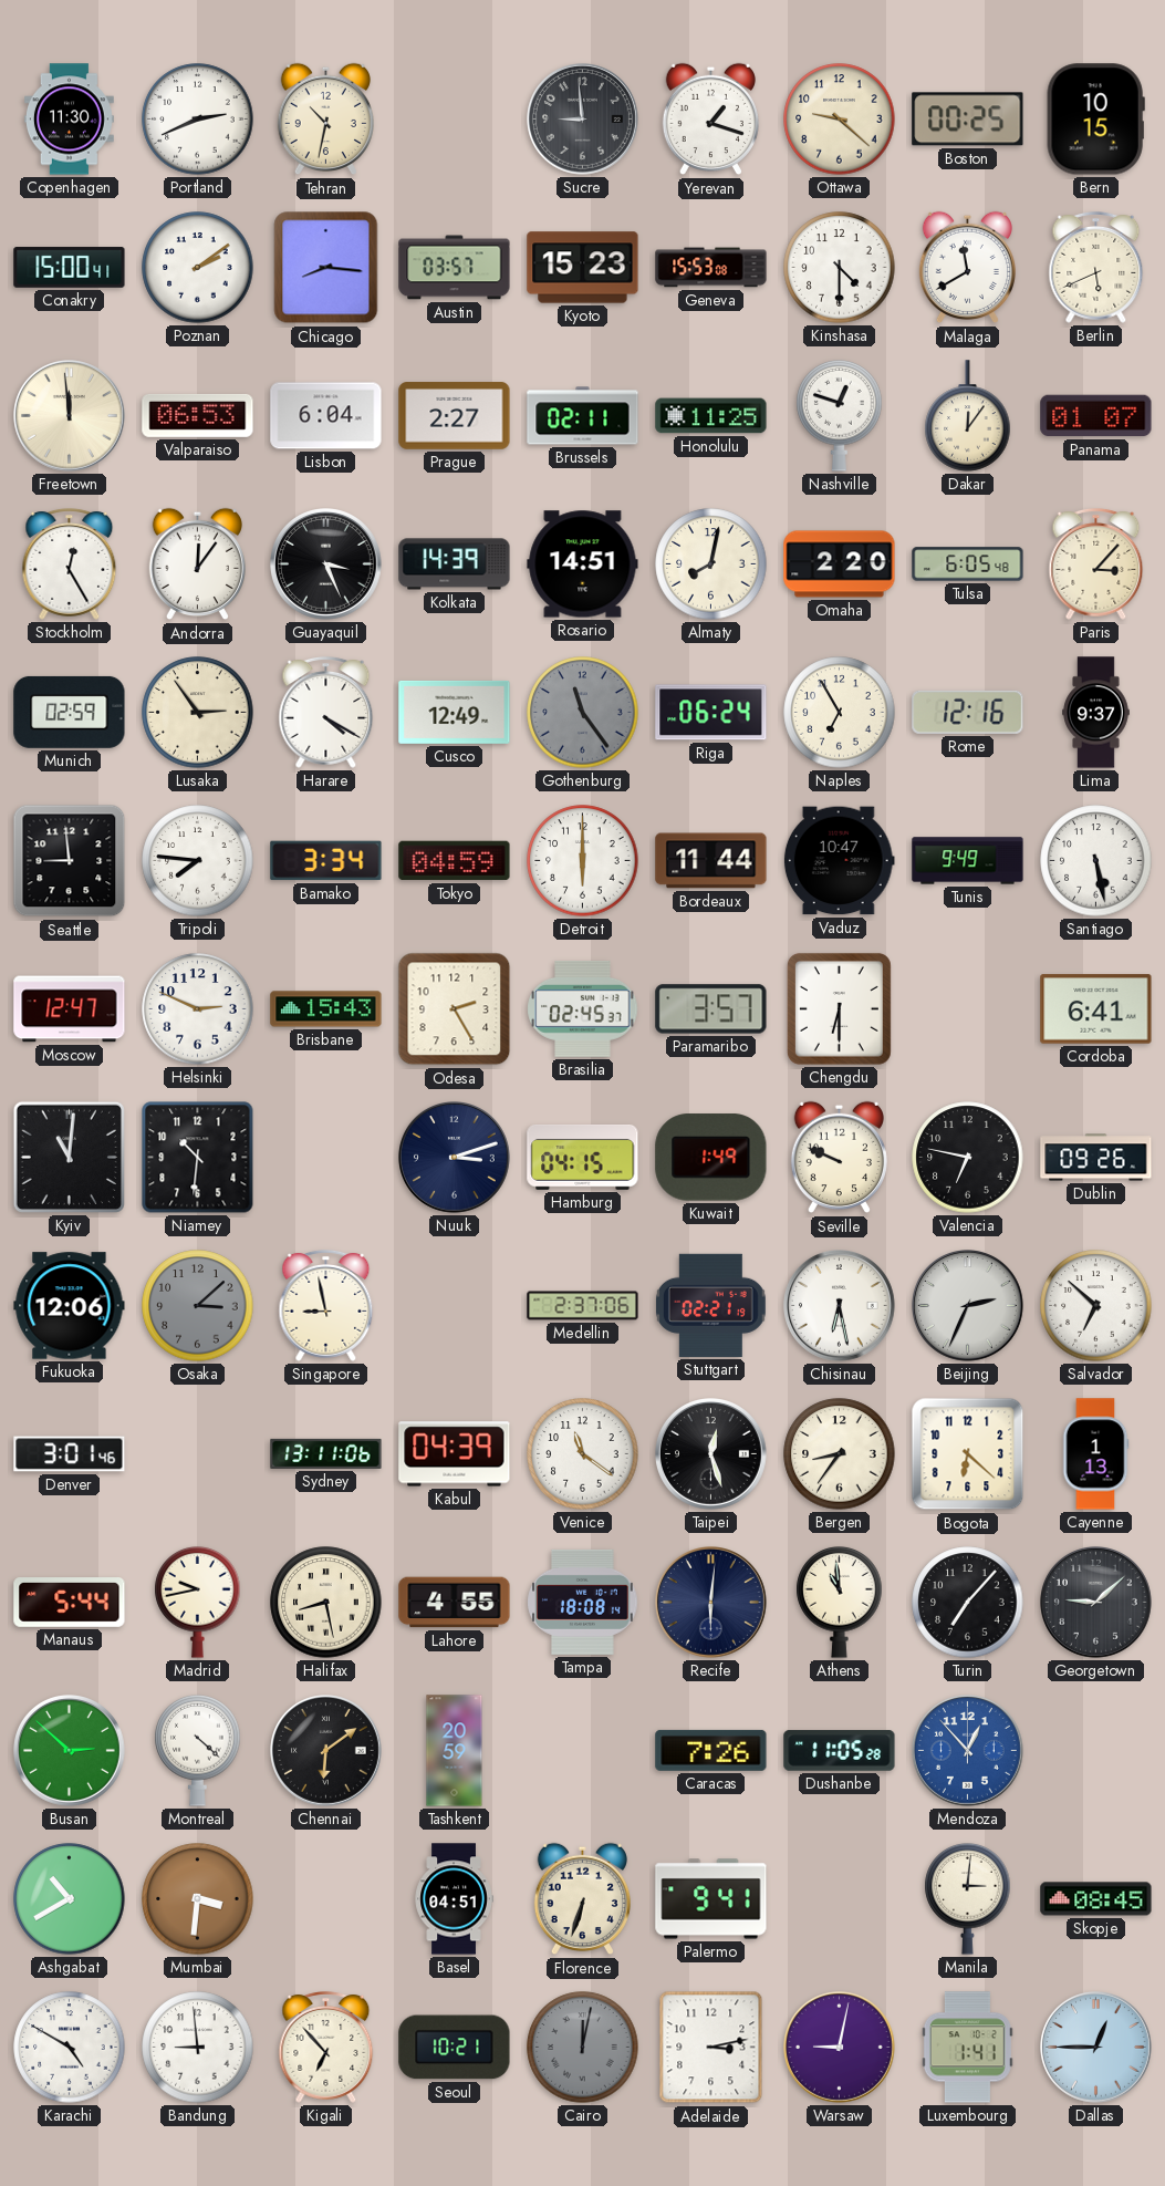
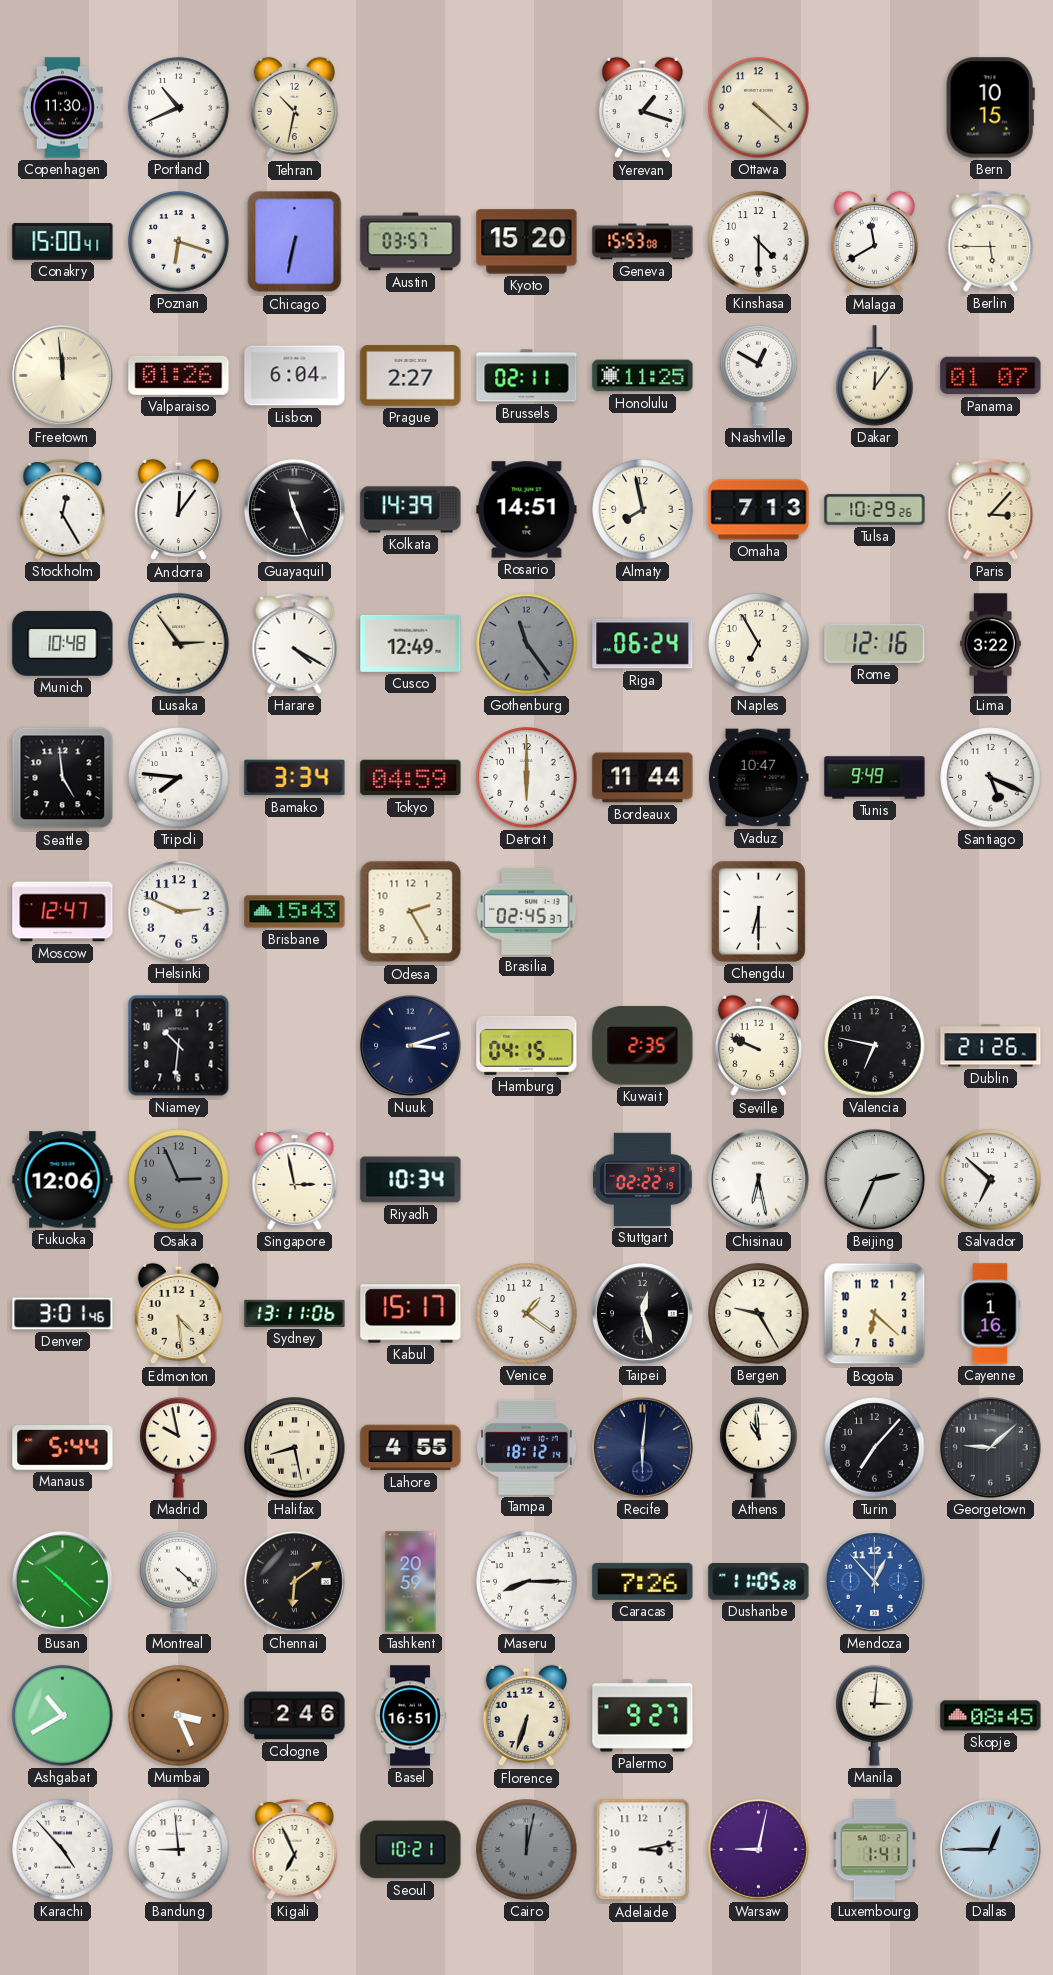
Portland: 2:41 -> 10:41
Sucre: 8:59 -> none
Ottawa: 9:22 -> 4:22
Boston: 00:25 -> none
Poznan: 2:09 -> 6:18
Chicago: 8:16 -> 6:32
Kyoto: 15:23 -> 15:20
Berlin: 5:41 -> 5:45
Valparaiso: 06:53 -> 01:26
Nashville: 12:48 -> 12:50
Guayaquil: 3:26 -> 11:26
Almaty: 8:02 -> 7:58
Omaha: 2:20 -> 7:13
Tulsa: 6:05 -> 10:29
Munich: 02:59 -> 10:48
Lima: 9:37 -> 3:22
Seattle: 8:59 -> 4:59
Santiago: 5:28 -> 5:19
Paramaribo: 3:57 -> none
Cordoba: 6:41 -> none
Kyiv: 11:01 -> none
Kuwait: 1:49 -> 2:35
Dublin: 09:26 -> 21:26
Osaka: 3:08 -> 2:56
Singapore: 8:58 -> 2:58
Riyadh: none -> 10:34
Medellin: 2:37 -> none
Stuttgart: 02:21 -> 02:22
Edmonton: none -> 4:29
Kabul: 04:39 -> 15:17
Venice: 11:21 -> 1:21
Bergen: 8:36 -> 9:25
Cayenne: 1:13 -> 1:16
Madrid: 9:43 -> 9:58
Tampa: 18:08 -> 18:12
Busan: 2:52 -> 10:22
Maseru: none -> 8:15
Mumbai: 3:31 -> 3:26
Cologne: none -> 2:46
Basel: 04:51 -> 16:51
Palermo: 9:41 -> 9:27
Karachi: 4:50 -> 4:53
Kigali: 6:53 -> 6:56
